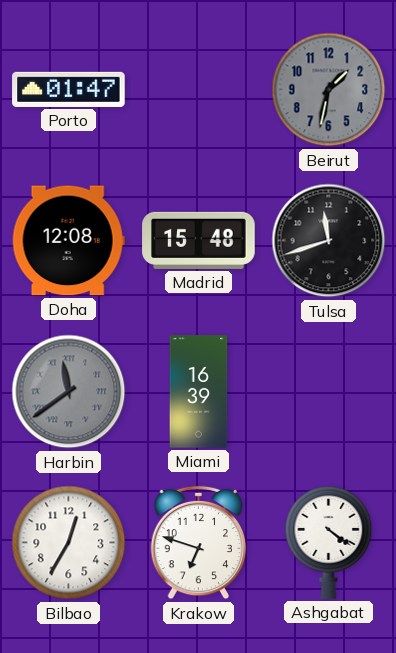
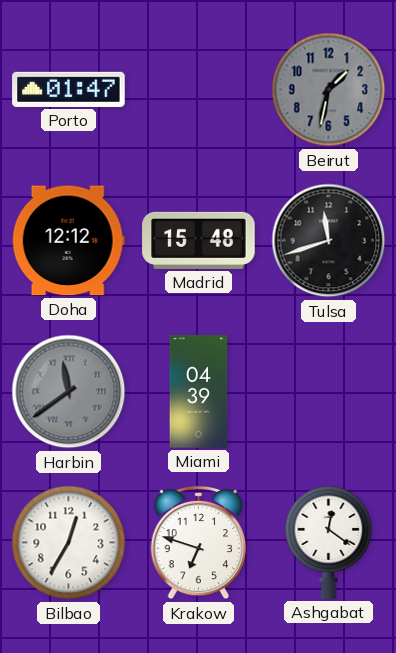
Doha: 12:08 -> 12:12
Miami: 16:39 -> 04:39
Ashgabat: 4:21 -> 12:21
